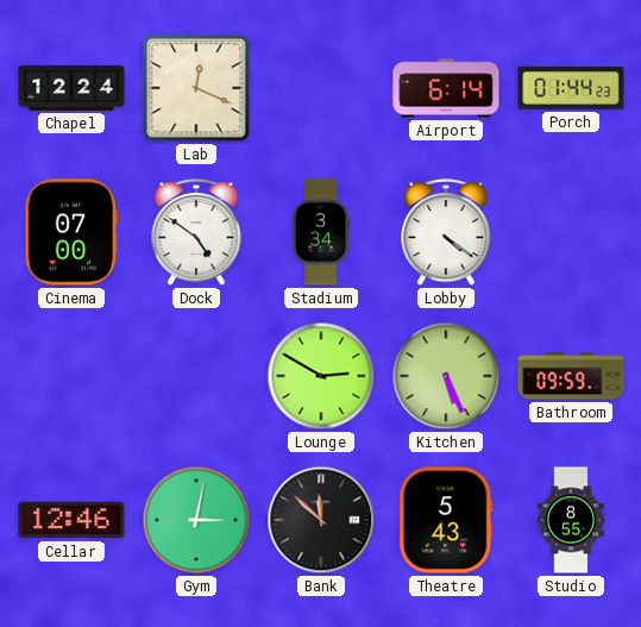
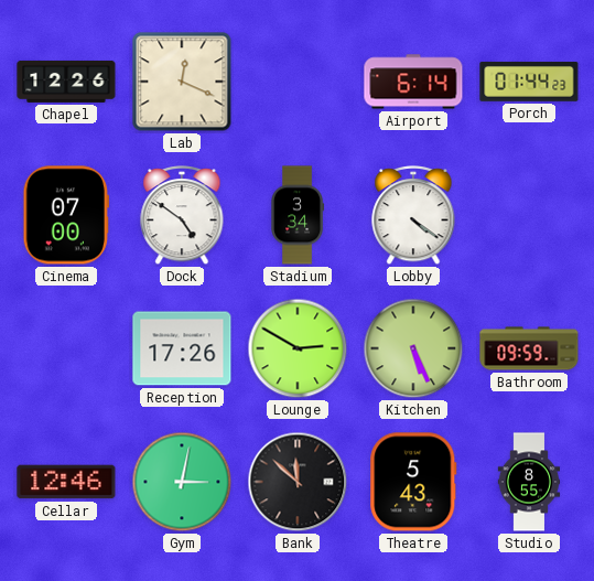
Chapel: 12:24 -> 12:26
Reception: none -> 17:26
